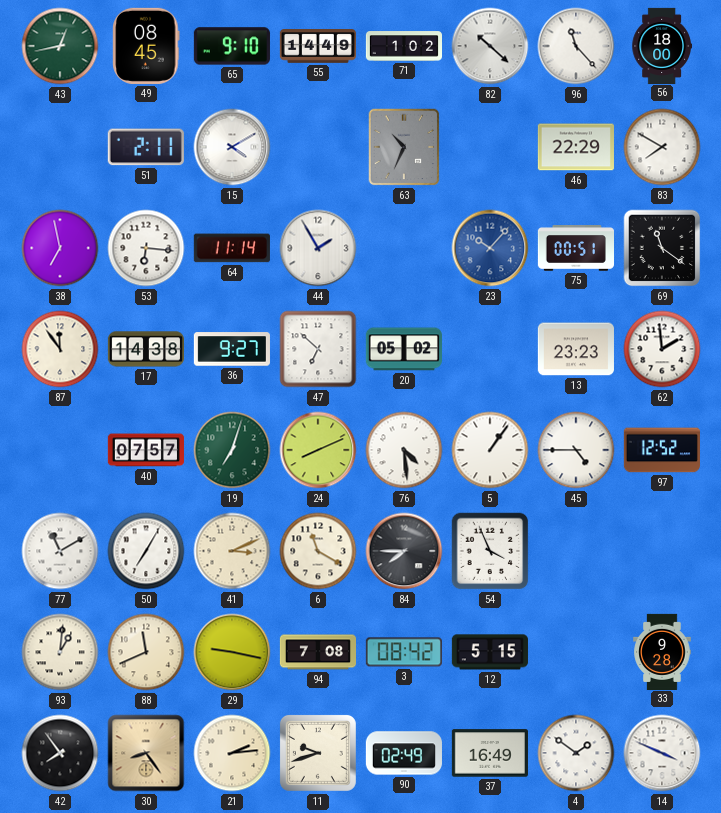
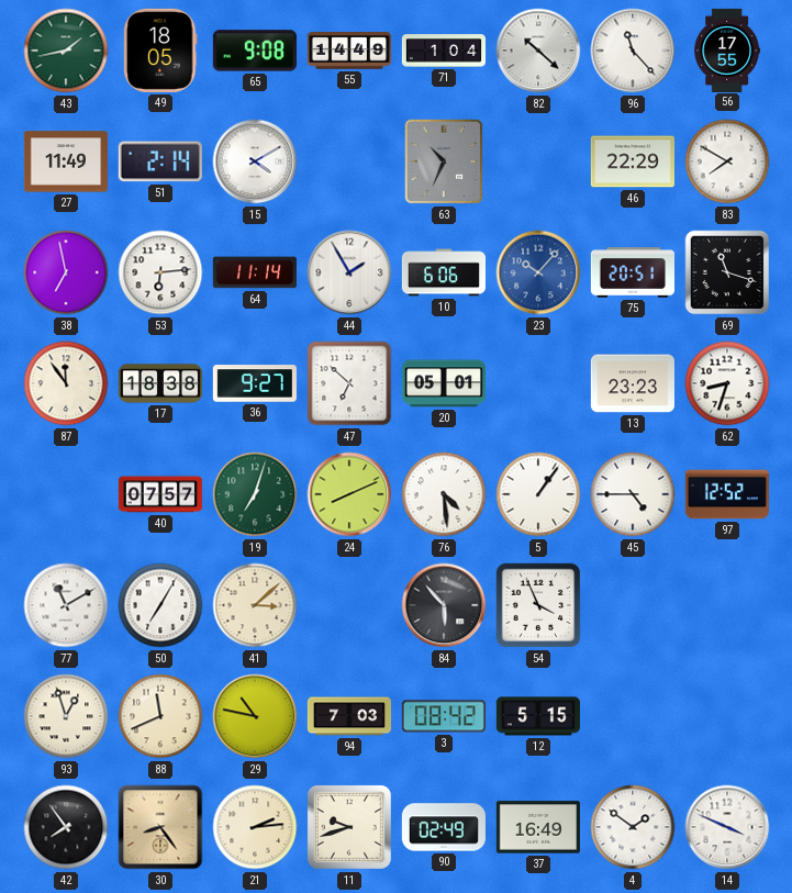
43: 12:43 -> 1:43
49: 08:45 -> 18:05
65: 9:10 -> 9:08
71: 1:02 -> 1:04
56: 18:00 -> 17:55
27: none -> 11:49
51: 2:11 -> 2:14
53: 6:16 -> 6:14
10: none -> 6:06
75: 00:51 -> 20:51
69: 11:21 -> 11:18
17: 14:38 -> 18:38
20: 05:02 -> 05:01
62: 1:59 -> 8:33
41: 3:11 -> 3:08
6: 11:20 -> none
84: 7:45 -> 5:53
93: 1:01 -> 12:57
29: 9:17 -> 10:47
94: 7:08 -> 7:03
33: 9:28 -> none
